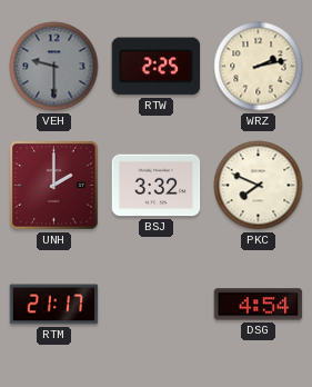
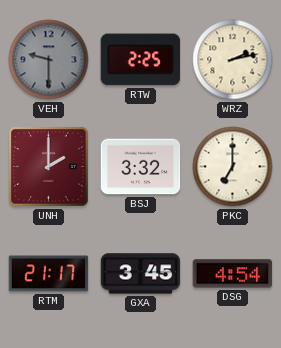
PKC: 7:49 -> 7:00
GXA: none -> 3:45
